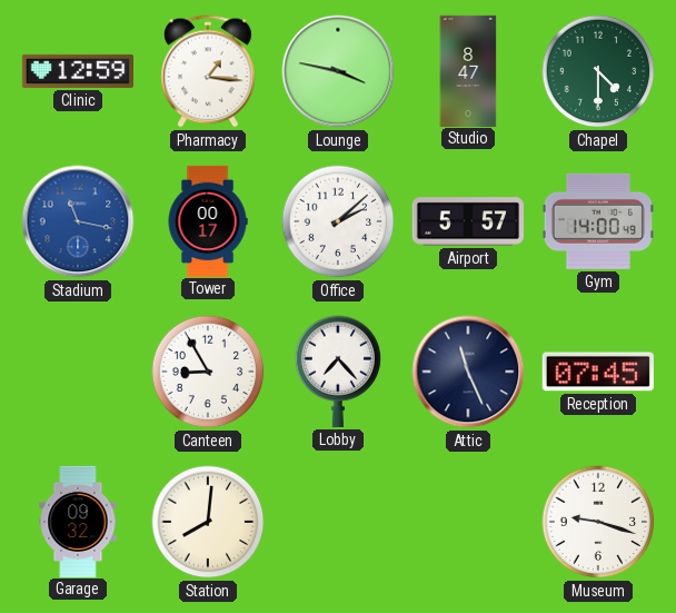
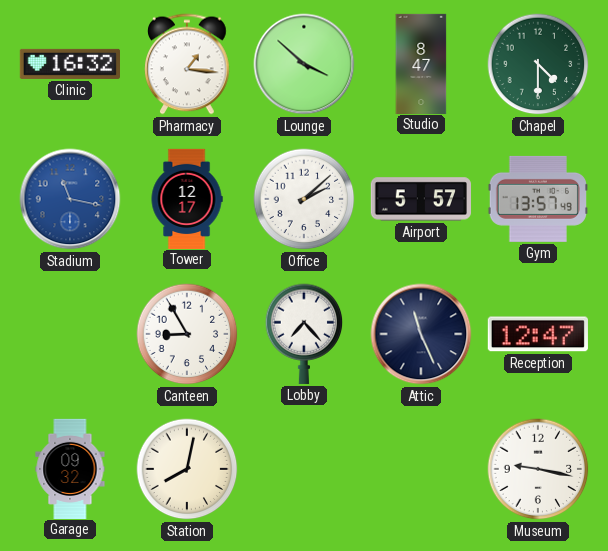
Clinic: 12:59 -> 16:32
Lounge: 3:47 -> 3:52
Tower: 00:17 -> 12:17
Gym: 14:00 -> 13:57
Reception: 07:45 -> 12:47
Station: 8:01 -> 8:02
Museum: 9:18 -> 9:17
